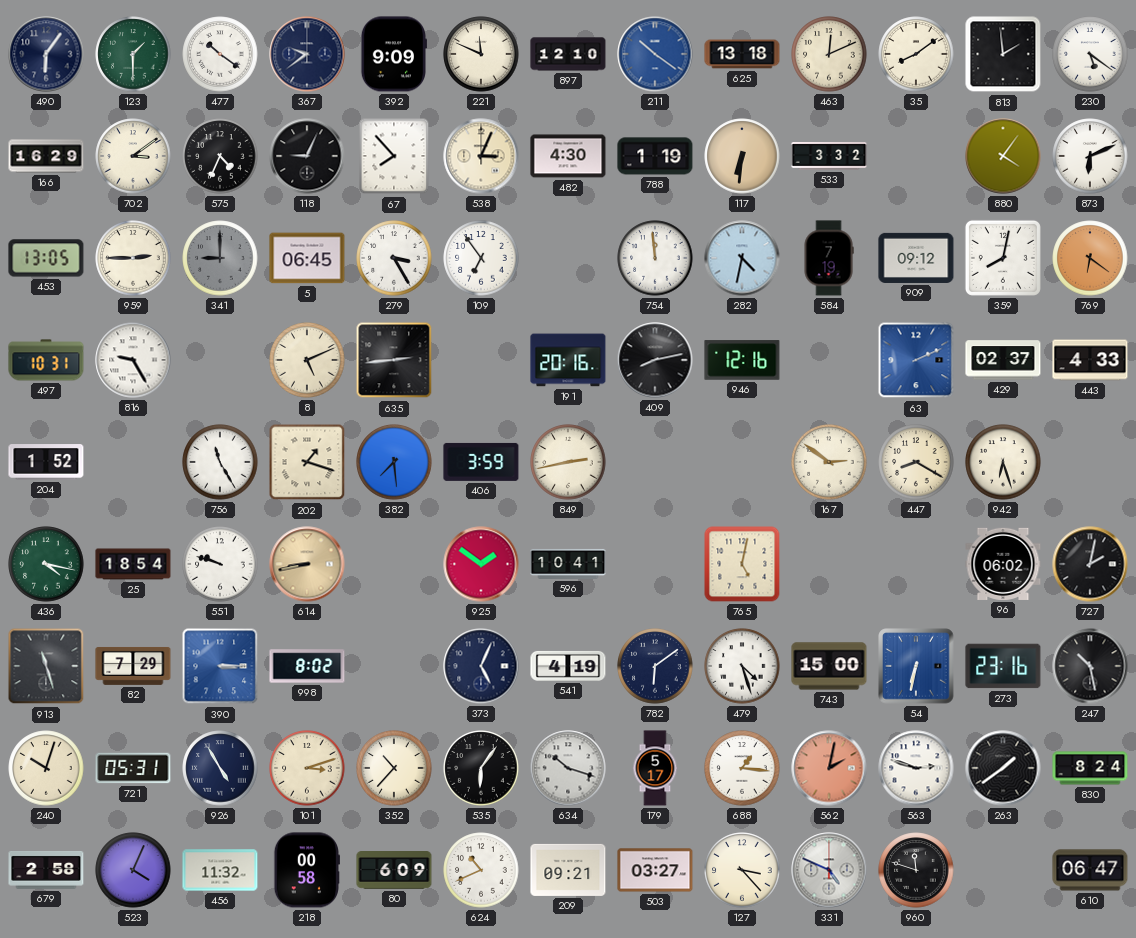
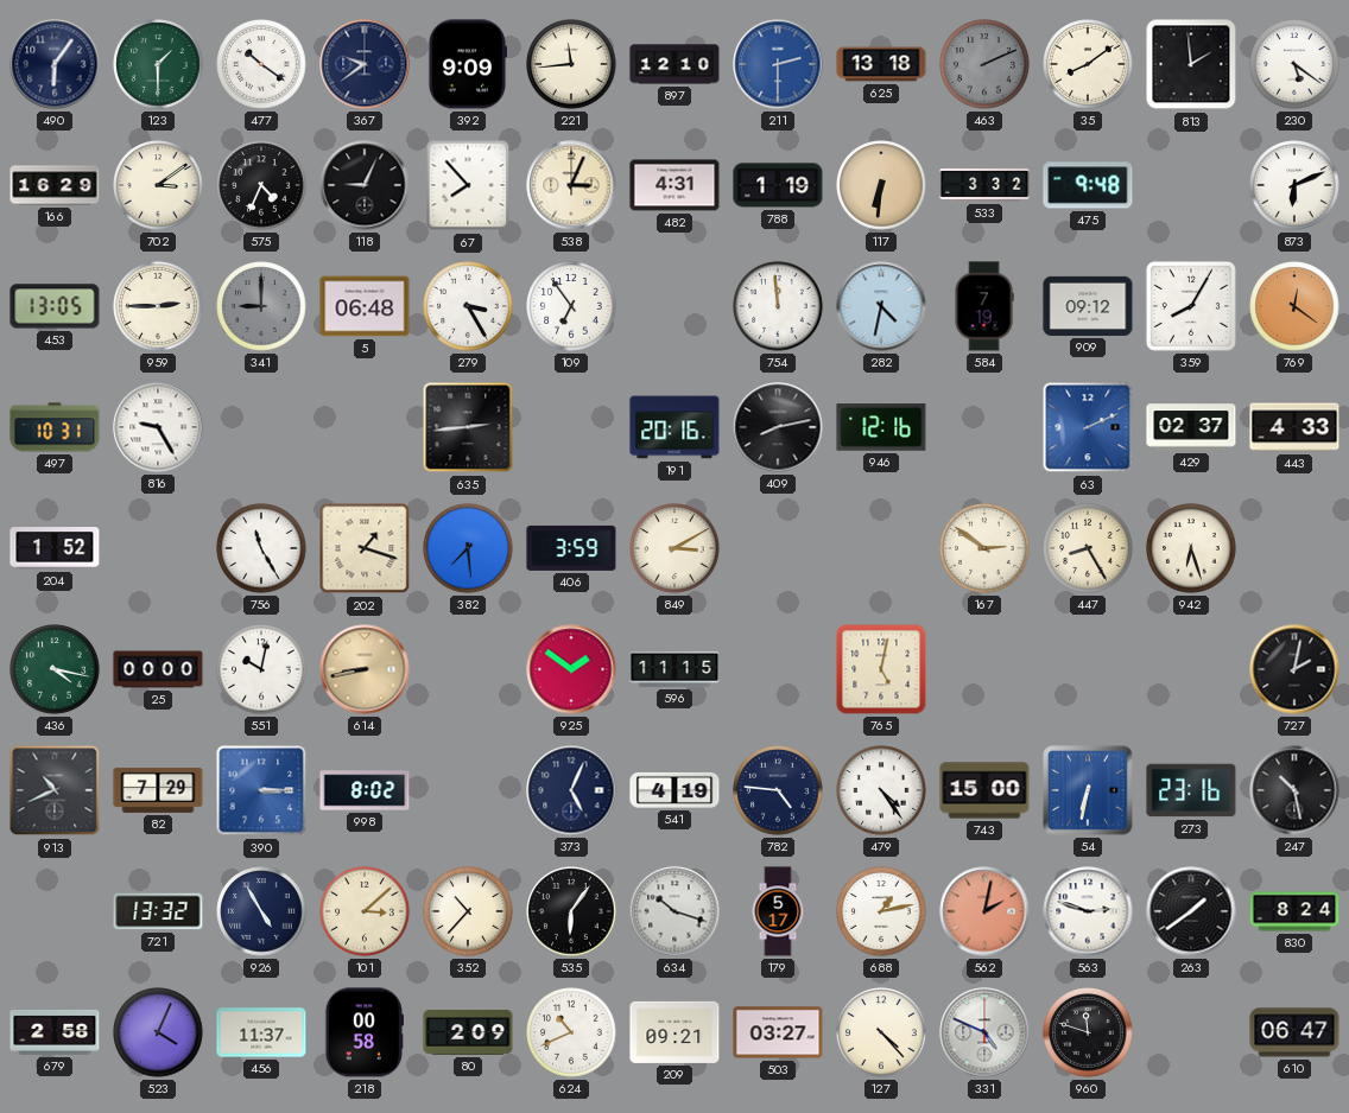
221: 11:49 -> 11:44
211: 10:21 -> 2:30
463: 12:11 -> 2:11
463 dial: cream -> grey
482: 4:30 -> 4:31
475: none -> 9:48
880: 4:06 -> none
5: 06:45 -> 06:48
359: 8:02 -> 8:05
769: 6:21 -> 12:21
8: 5:11 -> none
849: 2:43 -> 3:10
447: 8:20 -> 8:25
25: 18:54 -> 00:00
551: 9:48 -> 10:02
596: 10:41 -> 11:15
96: 06:02 -> none
913: 11:27 -> 10:41
782: 6:09 -> 4:46
479: 4:27 -> 4:24
240: 10:03 -> none
721: 05:31 -> 13:32
101: 3:12 -> 3:08
688: 1:16 -> 1:13
456: 11:32 -> 11:37
80: 6:09 -> 2:09
127: 3:23 -> 4:23
